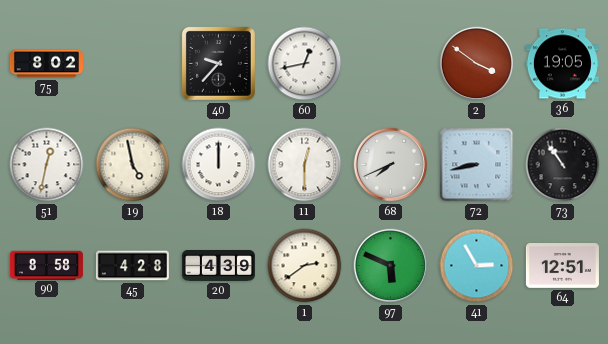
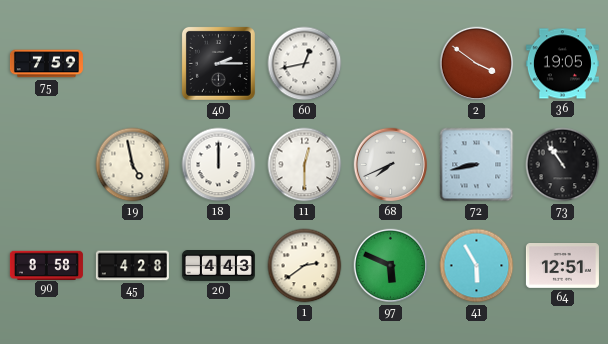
75: 8:02 -> 7:59
40: 9:37 -> 2:15
51: 12:32 -> none
20: 4:39 -> 4:43
41: 2:55 -> 5:55
